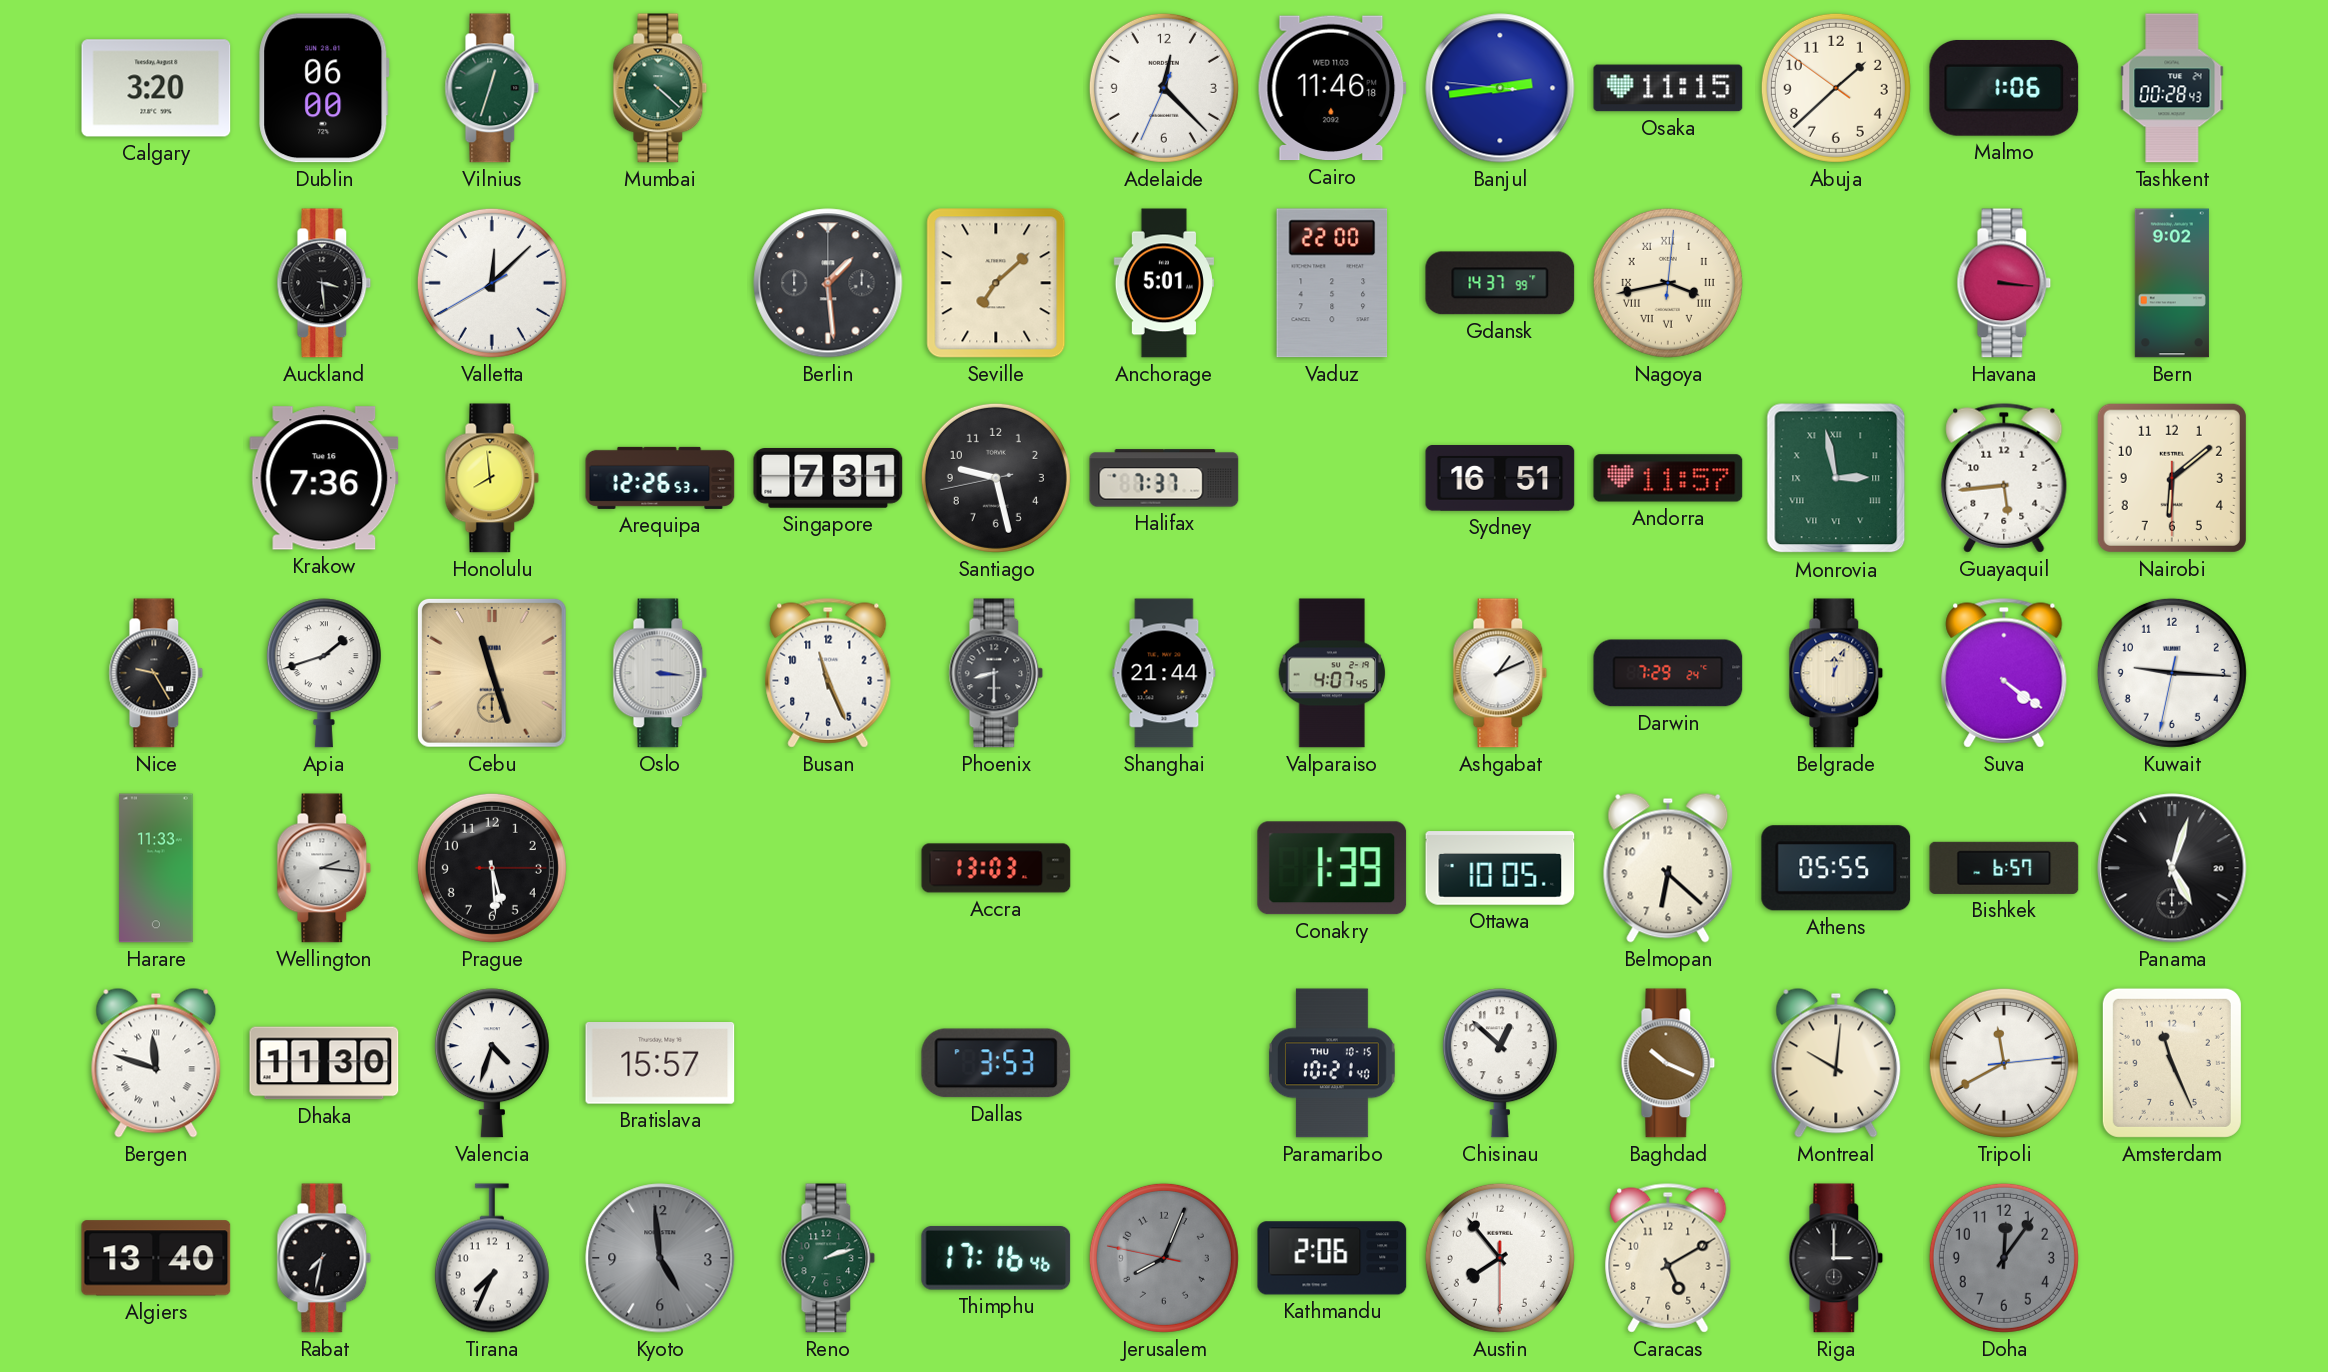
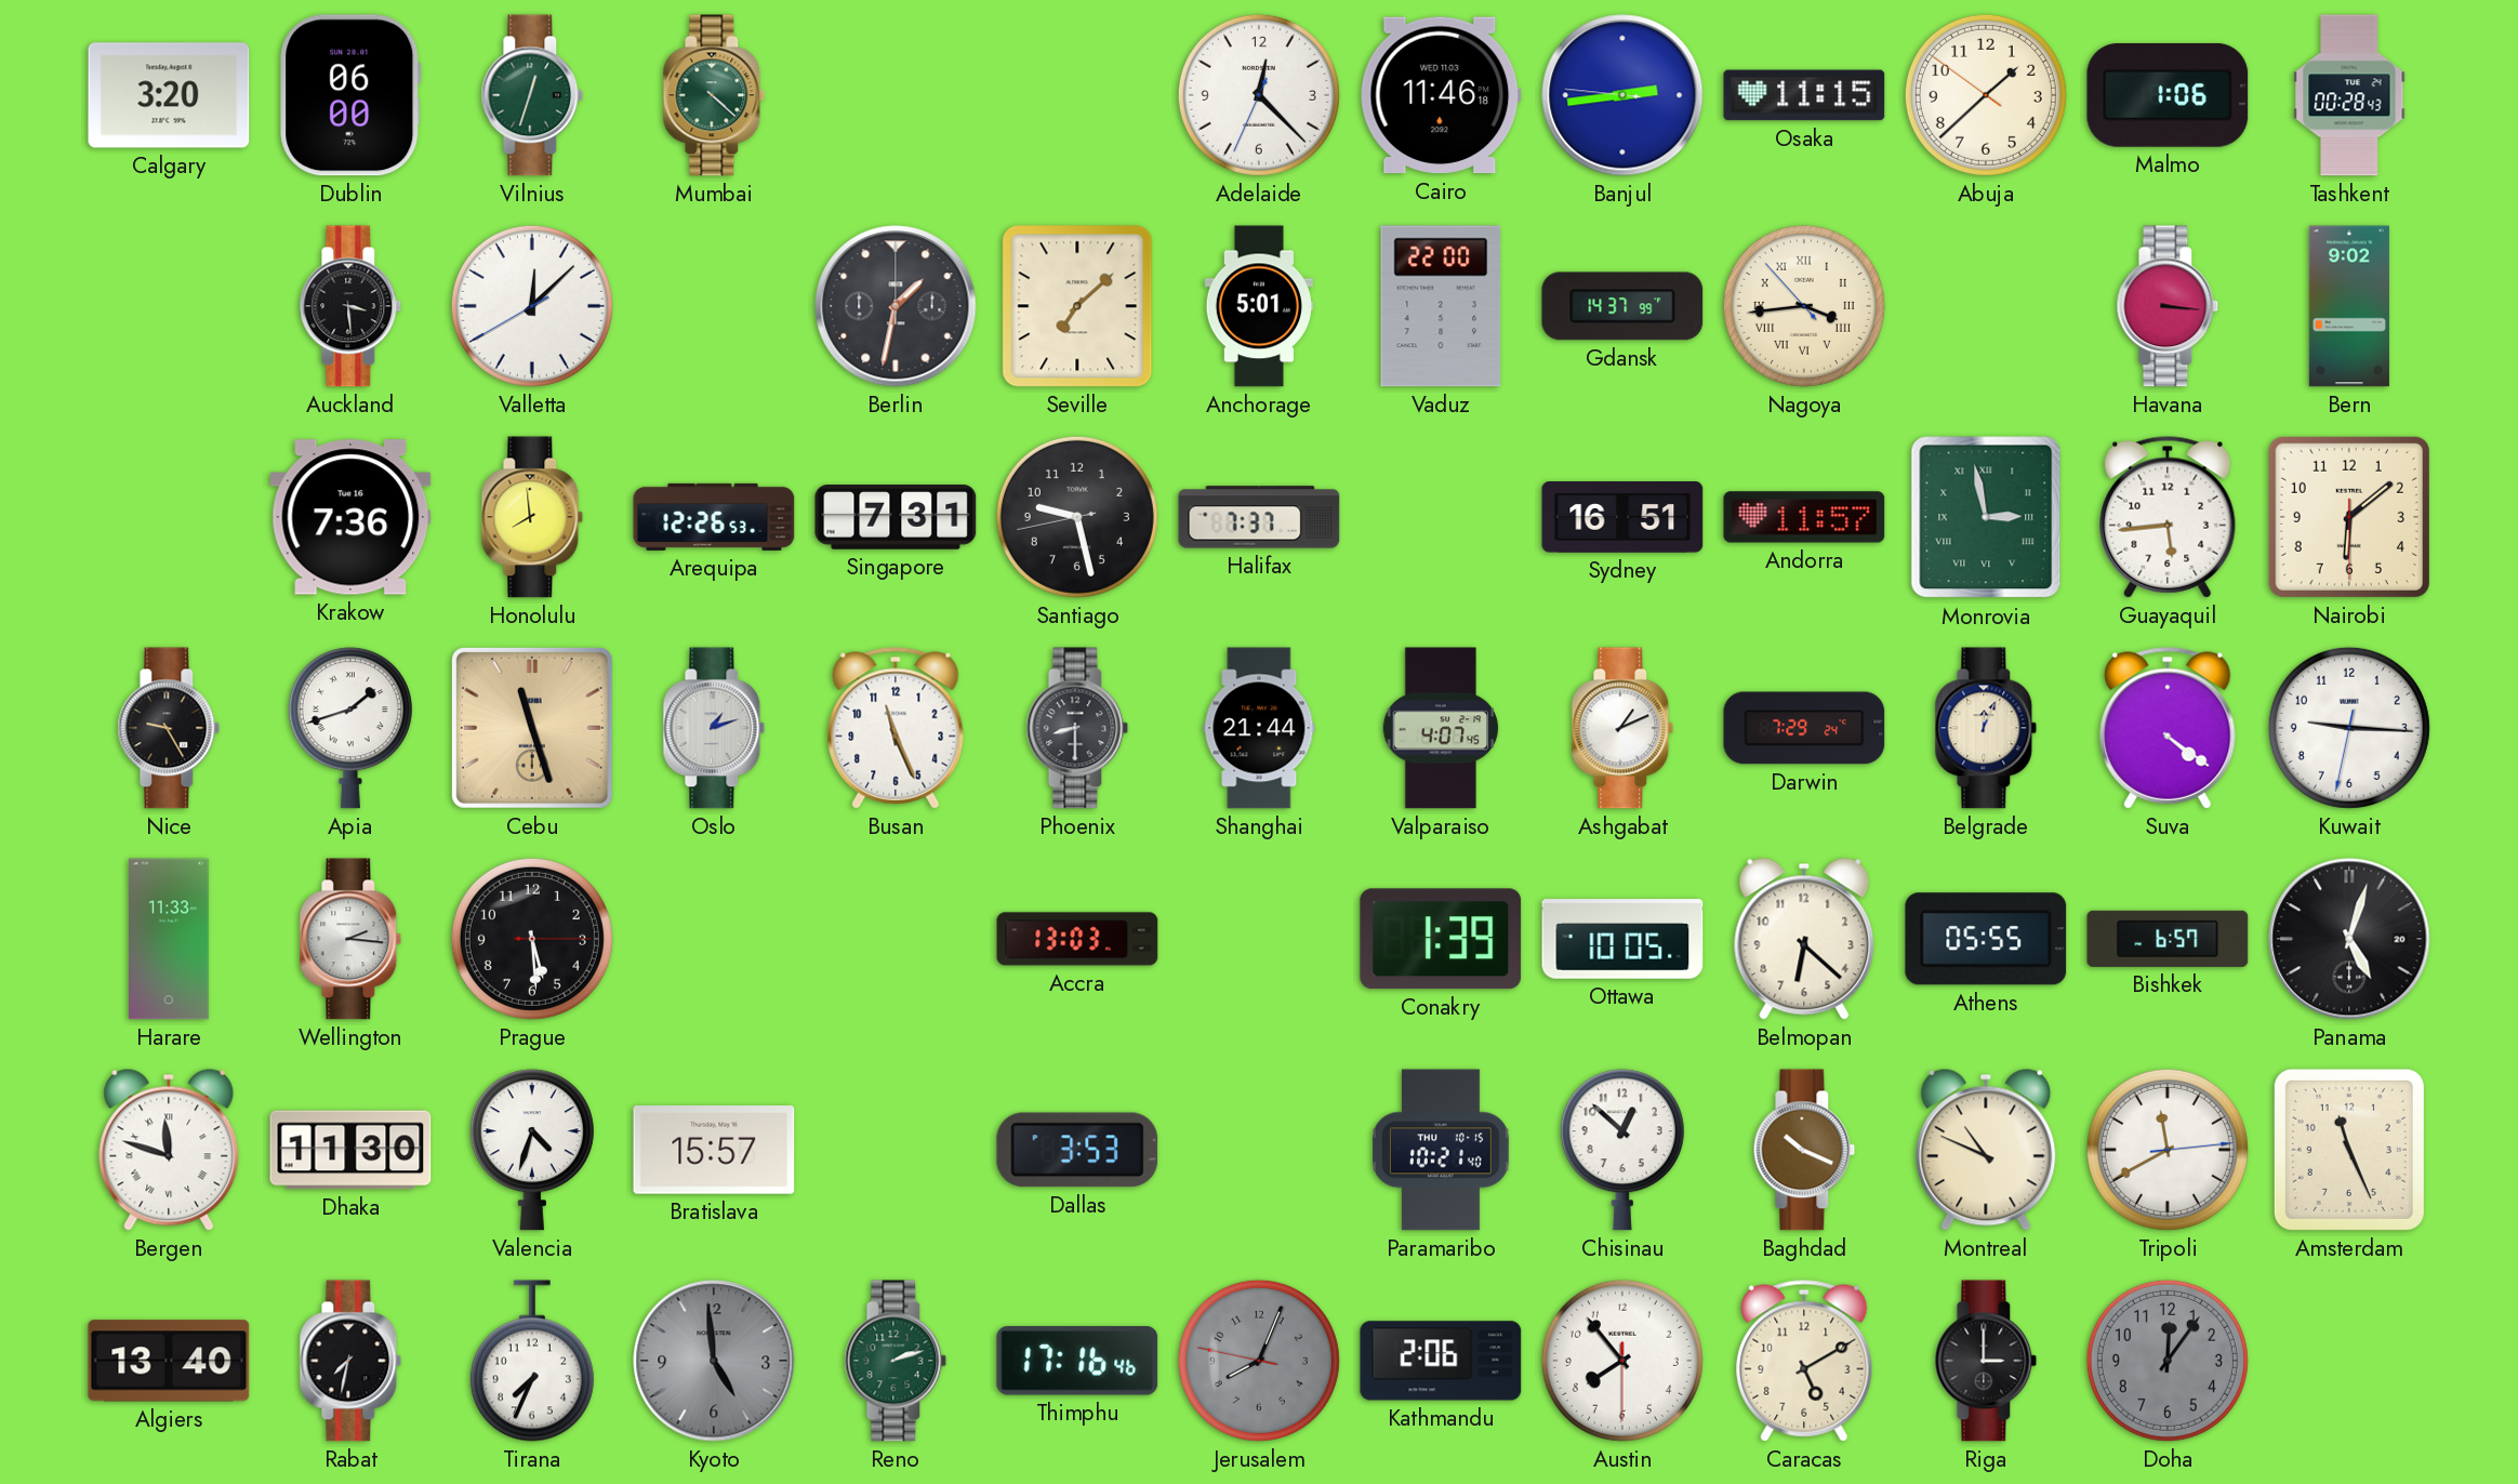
Berlin: 1:29 -> 1:32
Nagoya: 3:43:01 -> 3:43:53
Oslo: 3:16 -> 1:12
Montreal: 10:01 -> 10:49
